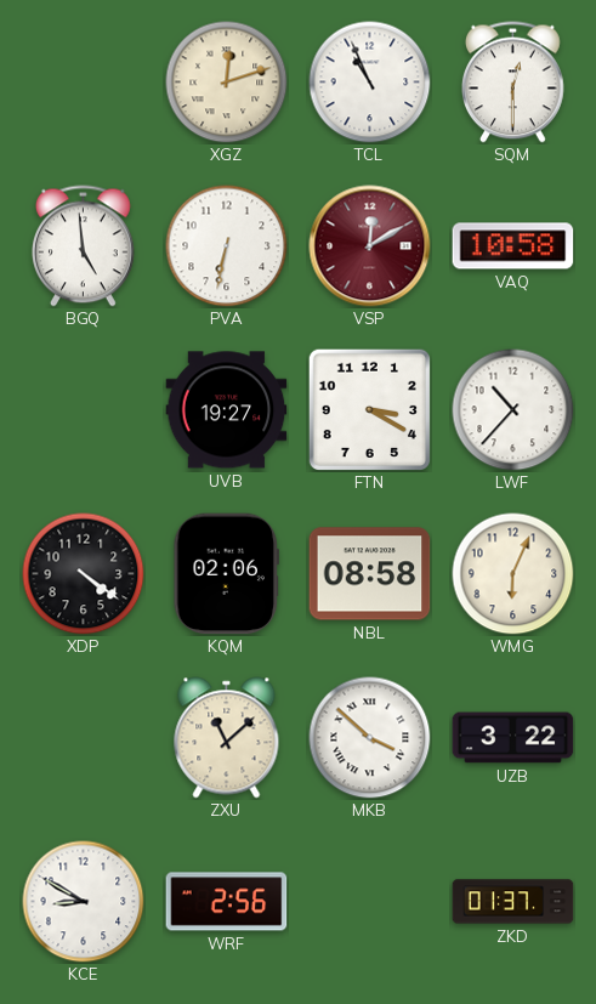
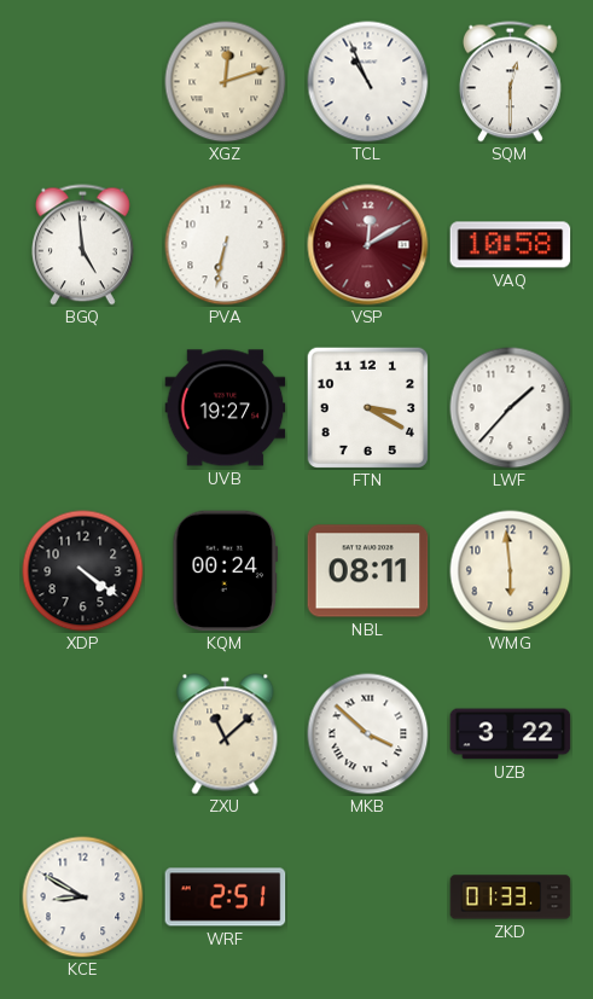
LWF: 10:37 -> 1:37
KQM: 02:06 -> 00:24
NBL: 08:58 -> 08:11
WMG: 6:04 -> 5:59
WRF: 2:56 -> 2:51
ZKD: 01:37 -> 01:33
